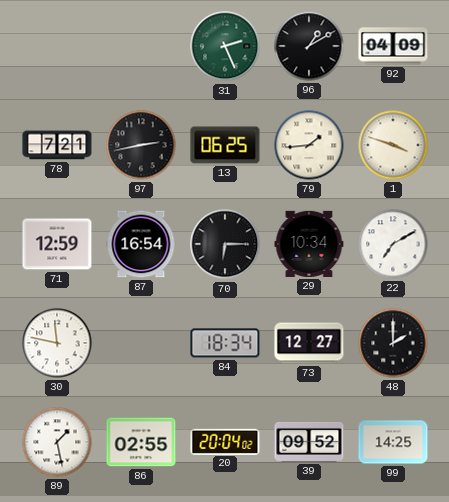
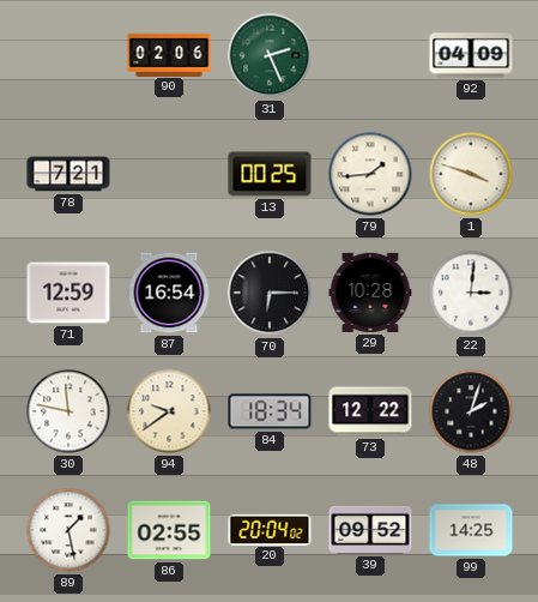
90: none -> 02:06
96: 1:10 -> none
97: 2:43 -> none
13: 06:25 -> 00:25
29: 10:34 -> 10:28
22: 7:10 -> 3:01
94: none -> 9:39
73: 12:27 -> 12:22
48: 2:00 -> 2:03
